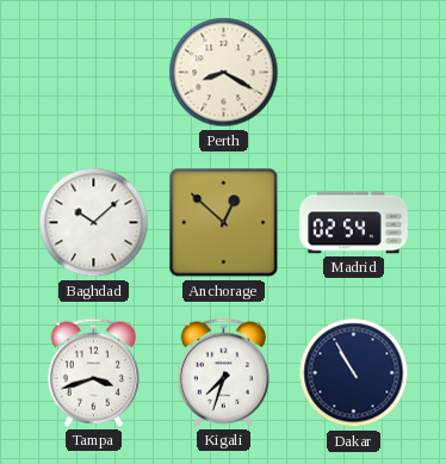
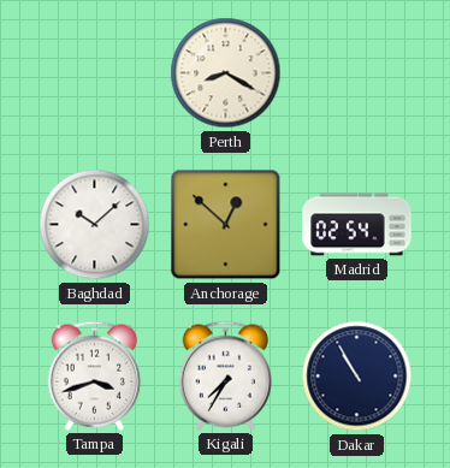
Kigali: 7:33 -> 7:35
